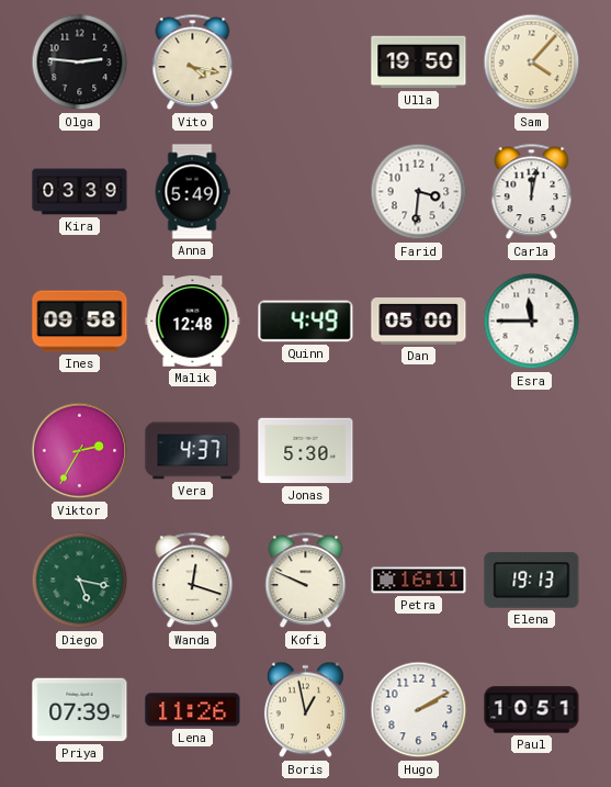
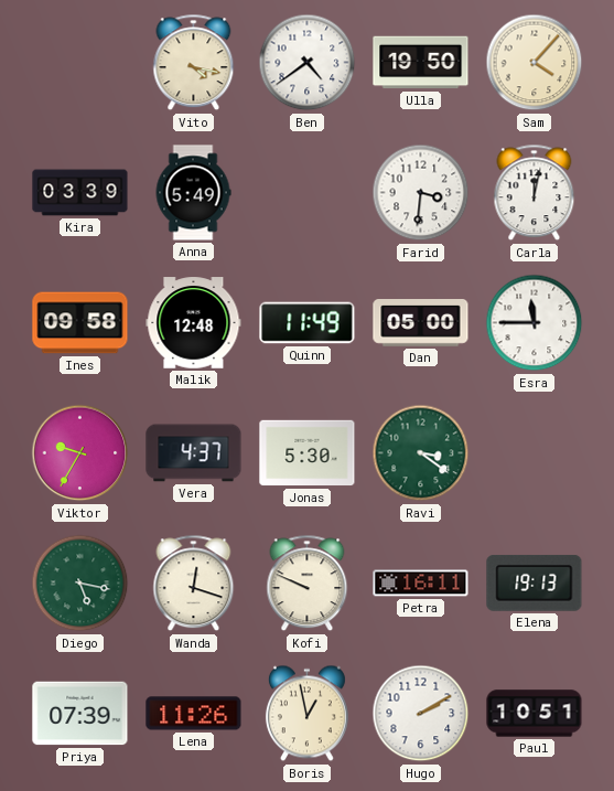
Olga: 2:46 -> none
Ben: none -> 4:39
Quinn: 4:49 -> 11:49
Viktor: 2:35 -> 9:35
Ravi: none -> 3:21
